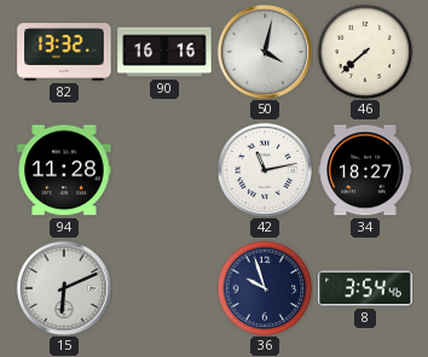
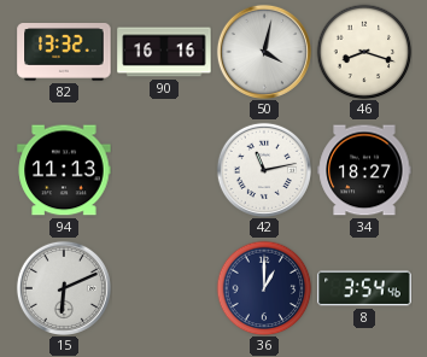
46: 7:38 -> 8:18
94: 11:28 -> 11:13
36: 9:57 -> 1:00
